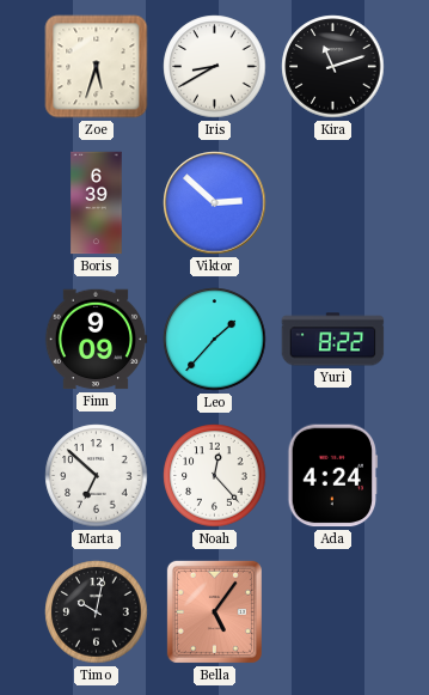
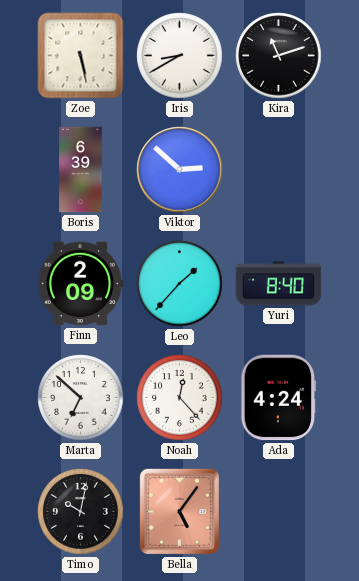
Zoe: 5:33 -> 5:28
Finn: 9:09 -> 2:09
Yuri: 8:22 -> 8:40
